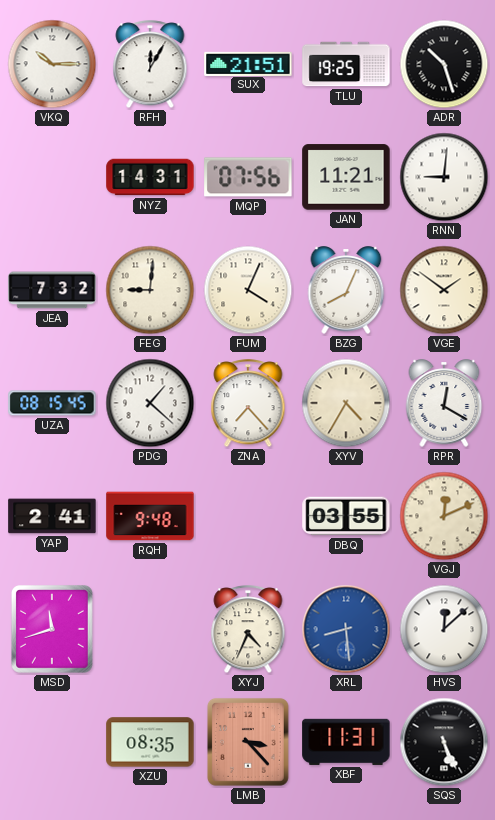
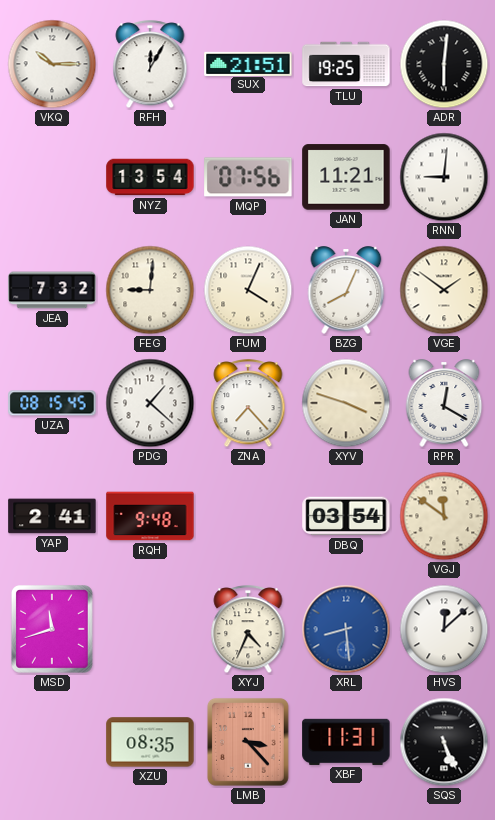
ADR: 10:27 -> 6:01
NYZ: 14:31 -> 13:54
XYV: 4:35 -> 3:48
DBQ: 03:55 -> 03:54
VGJ: 12:11 -> 11:51
